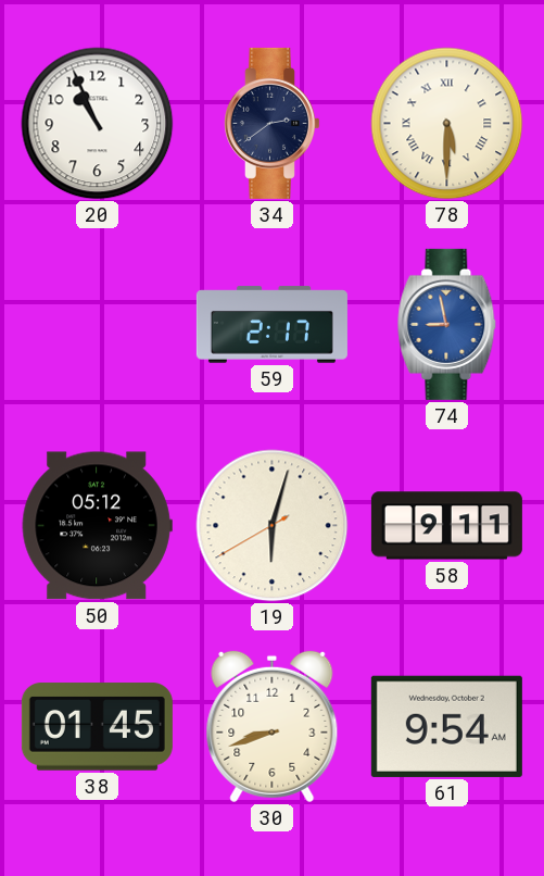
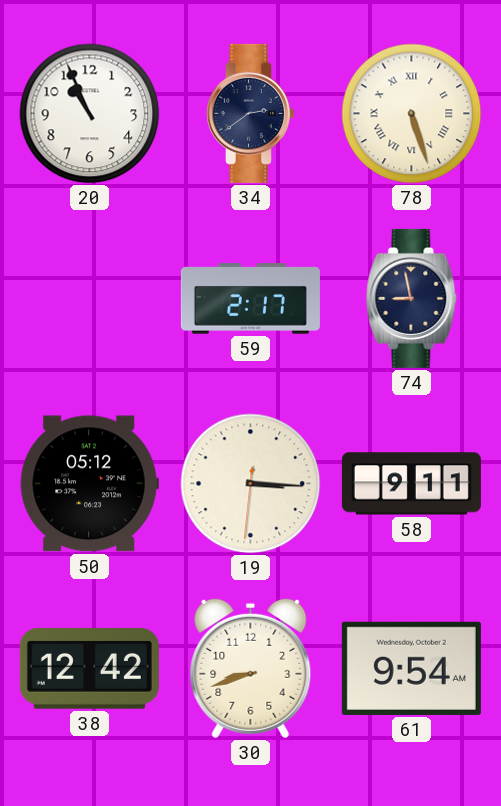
78: 5:30 -> 5:27
74 dial: blue -> navy
19: 6:02 -> 3:15
38: 01:45 -> 12:42
